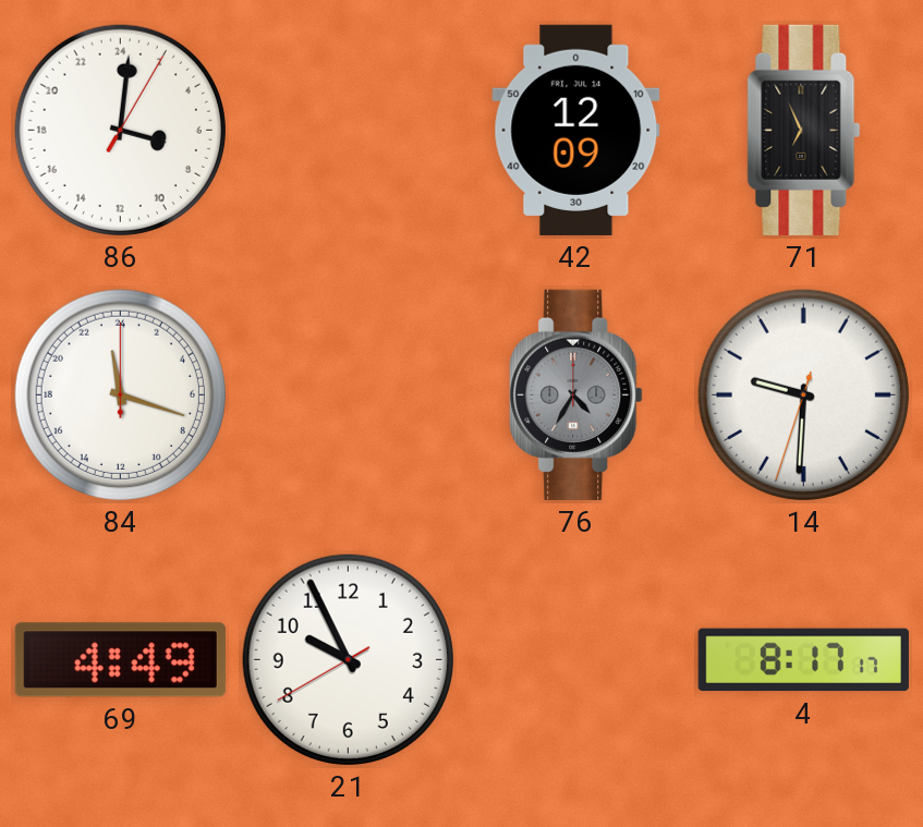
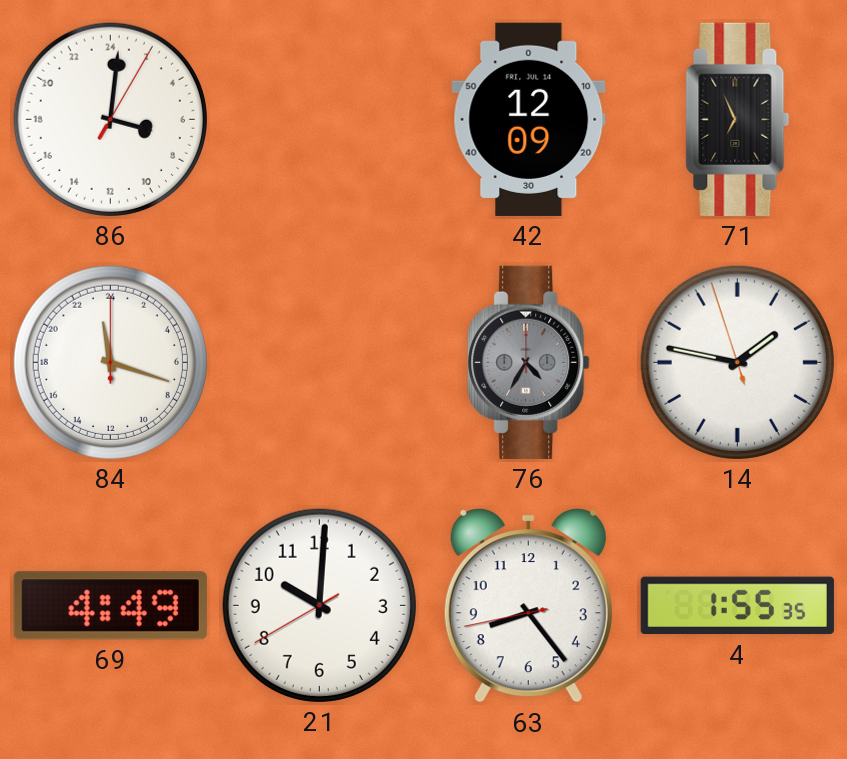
14: 9:30 -> 1:46
21: 9:55 -> 10:00
63: none -> 8:23
4: 8:17 -> 1:55
